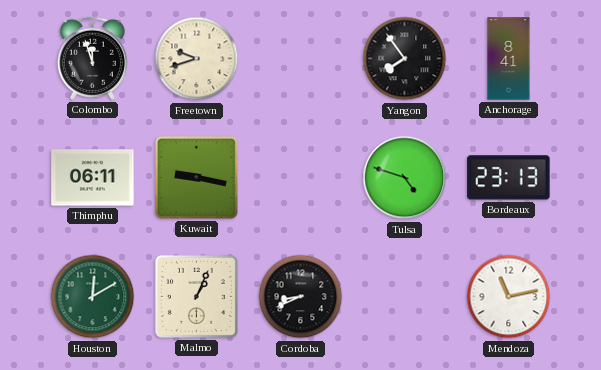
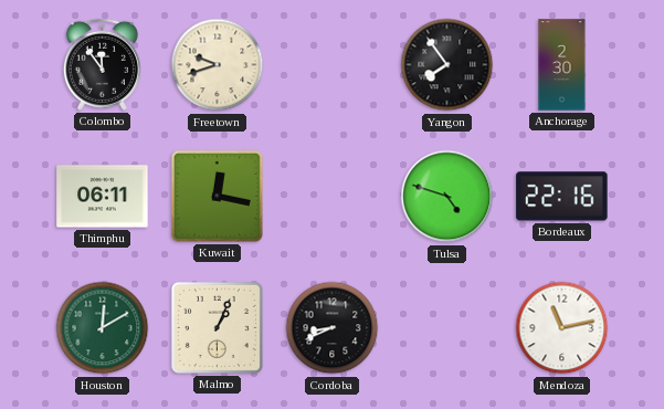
Colombo: 11:57 -> 11:54
Anchorage: 8:41 -> 2:30
Kuwait: 9:17 -> 12:17
Bordeaux: 23:13 -> 22:16
